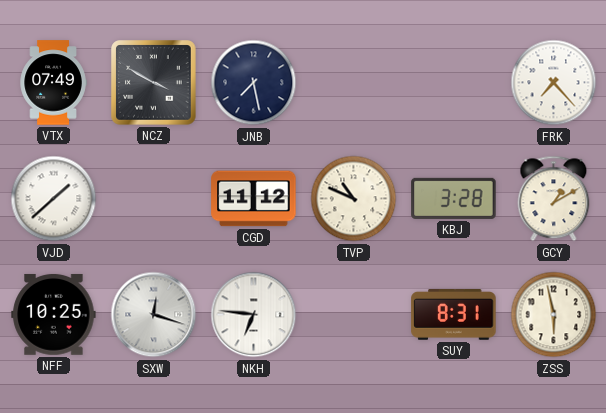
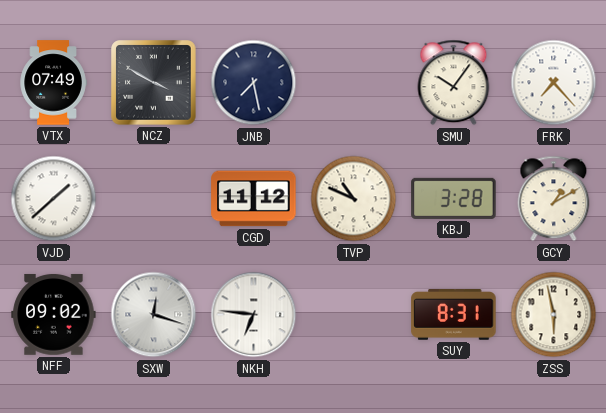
SMU: none -> 10:06
NFF: 10:25 -> 09:02
